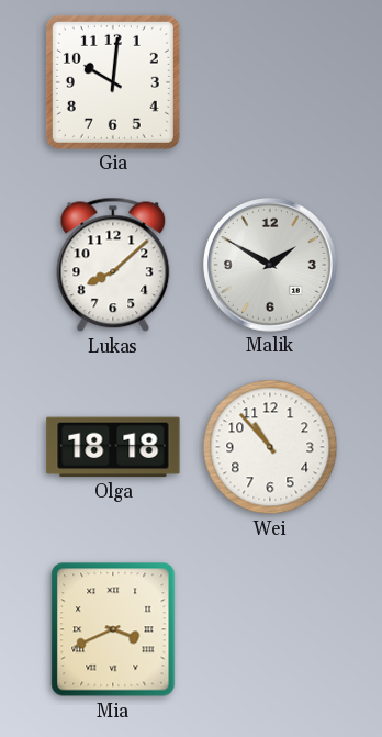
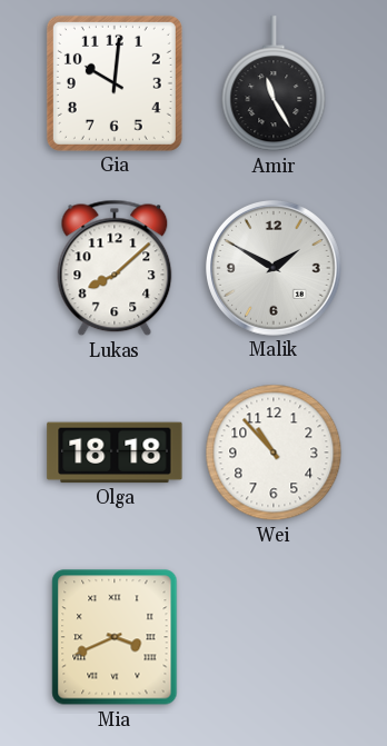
Amir: none -> 11:25
